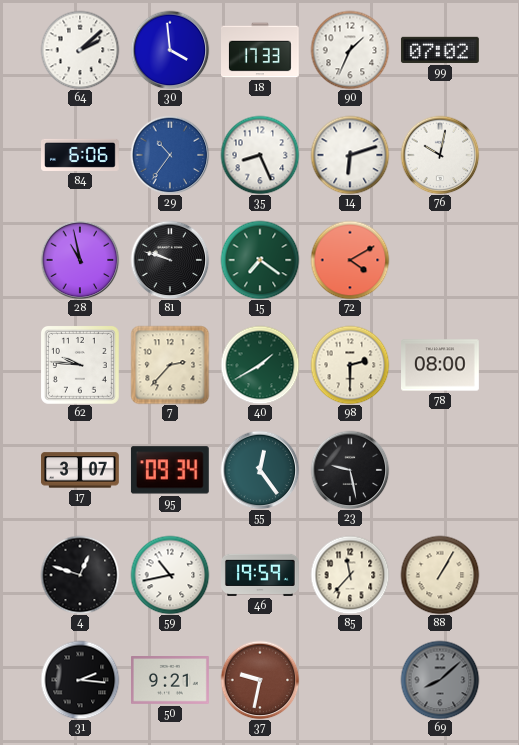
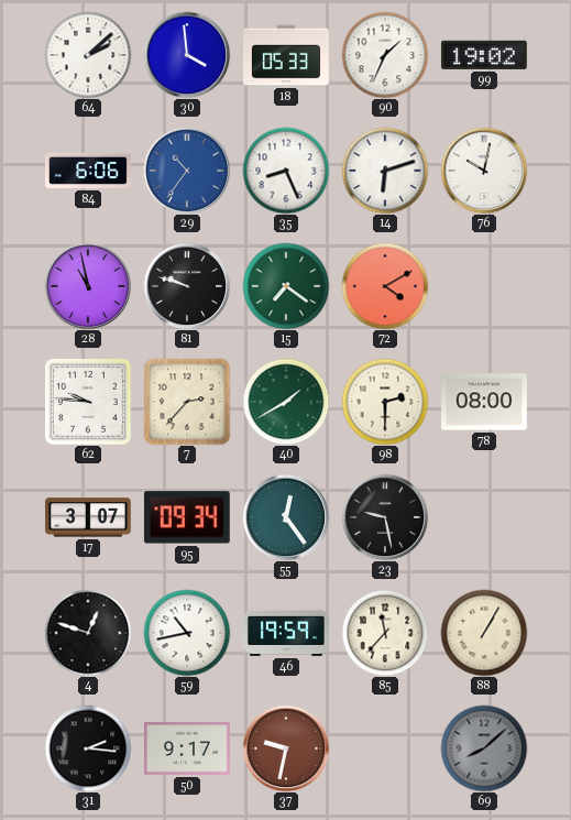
18: 17:33 -> 05:33
99: 07:02 -> 19:02
50: 9:21 -> 9:17
